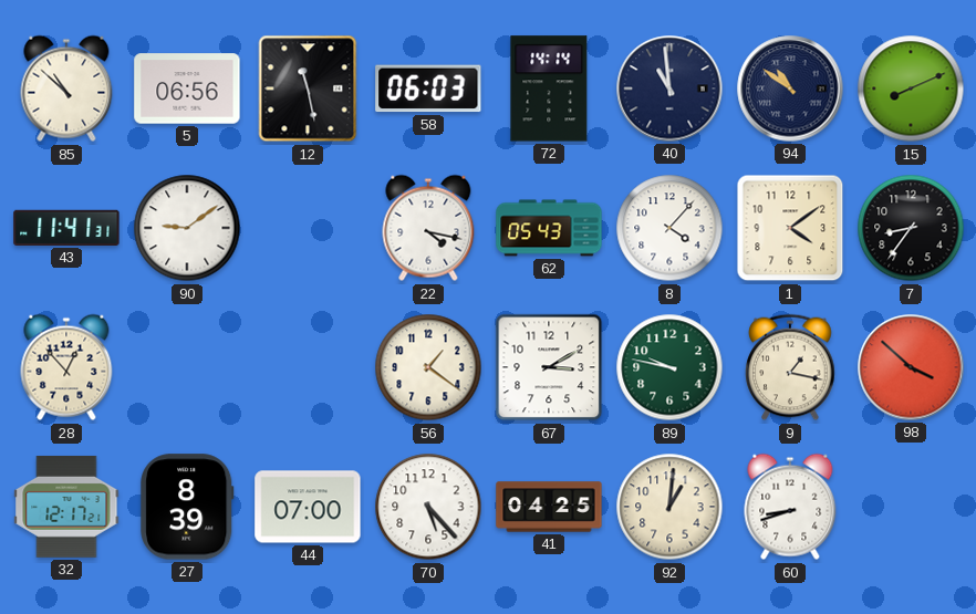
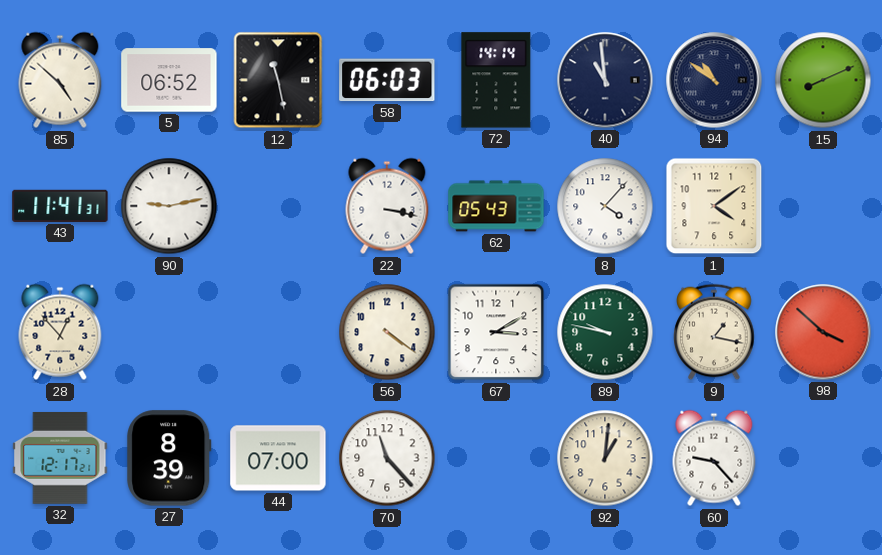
85: 10:52 -> 4:52
5: 06:56 -> 06:52
90: 9:09 -> 9:13
22: 4:17 -> 3:17
7: 8:36 -> none
56: 1:21 -> 4:21
70: 5:23 -> 11:23
41: 04:25 -> none
60: 8:42 -> 9:23
